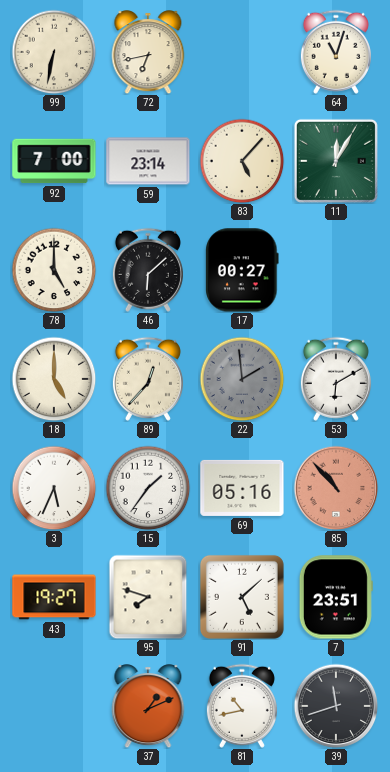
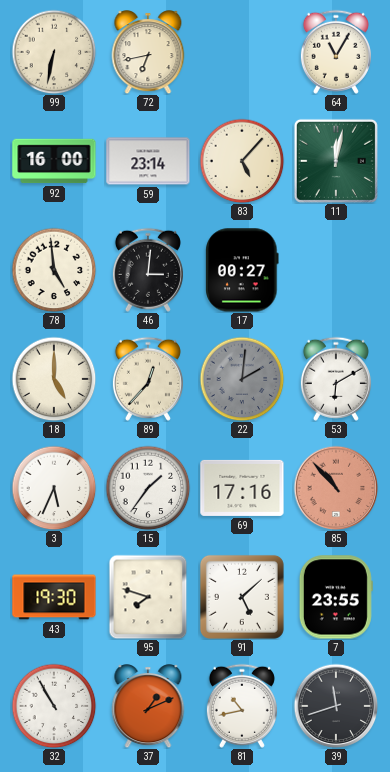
64: 11:03 -> 11:05
92: 7:00 -> 16:00
11: 12:05 -> 12:02
78: 5:00 -> 4:59
46: 6:08 -> 3:01
22: 1:59 -> 2:01
69: 05:16 -> 17:16
43: 19:27 -> 19:30
7: 23:51 -> 23:55
32: none -> 10:55
